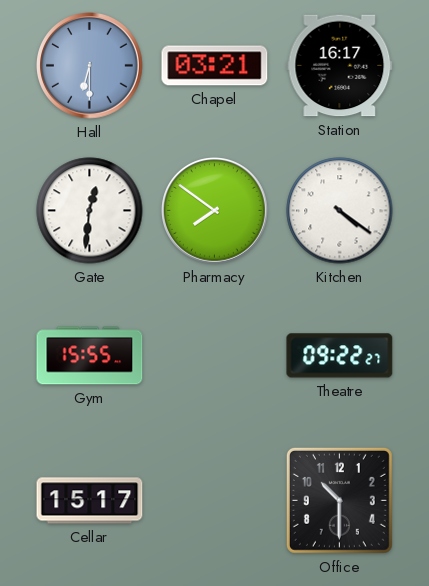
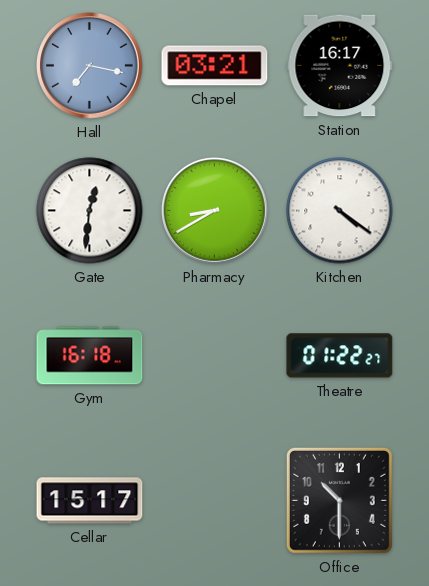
Hall: 6:30 -> 7:17
Pharmacy: 7:51 -> 8:40
Gym: 15:55 -> 16:18
Theatre: 09:22 -> 01:22
